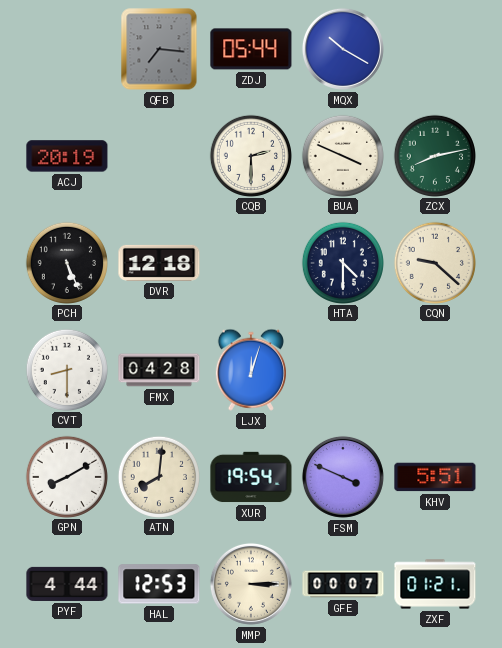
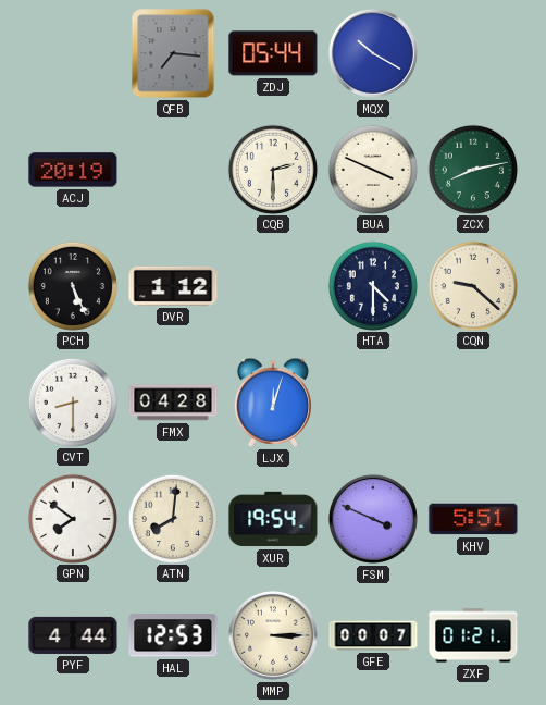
DVR: 12:18 -> 1:12
GPN: 8:10 -> 7:51
